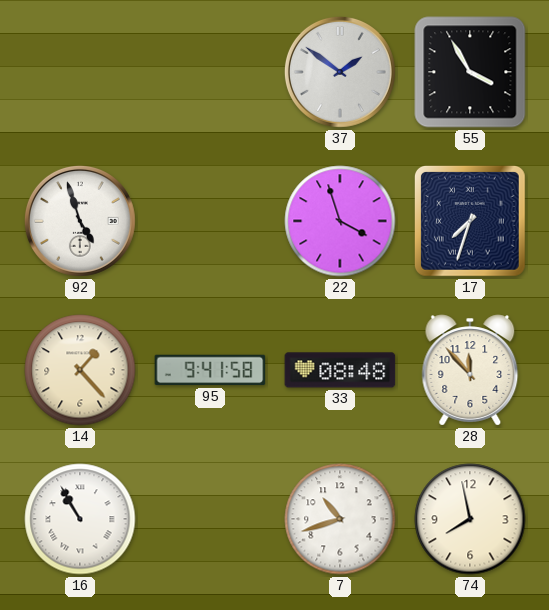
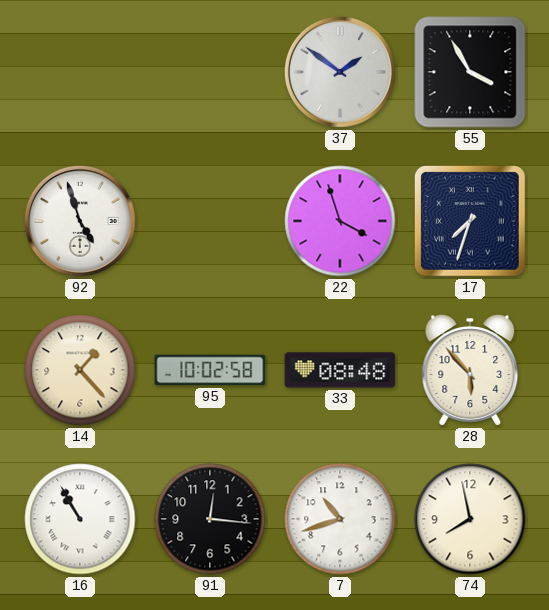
95: 9:41 -> 10:02
28: 11:53 -> 5:53
91: none -> 12:16
